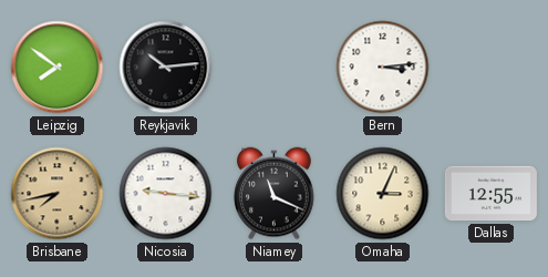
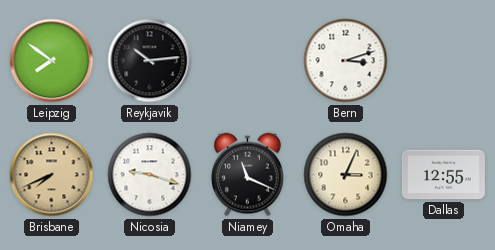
Bern: 3:14 -> 3:12
Brisbane: 7:43 -> 7:41
Nicosia: 9:16 -> 9:18
